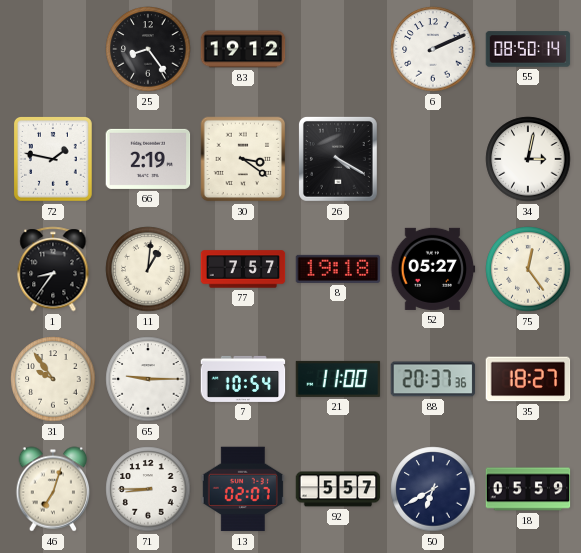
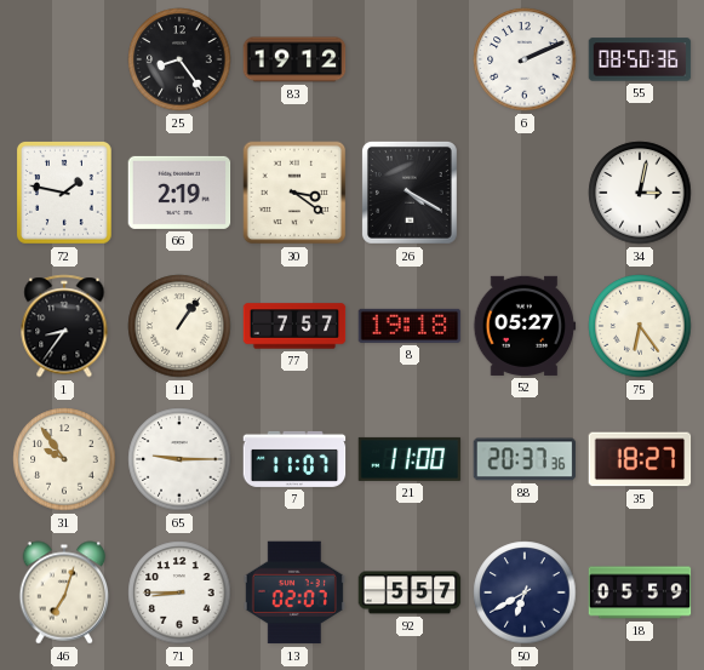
55: 08:50:14 -> 08:50:36
11: 1:01 -> 1:06
75: 12:24 -> 6:24
7: 10:54 -> 11:07
